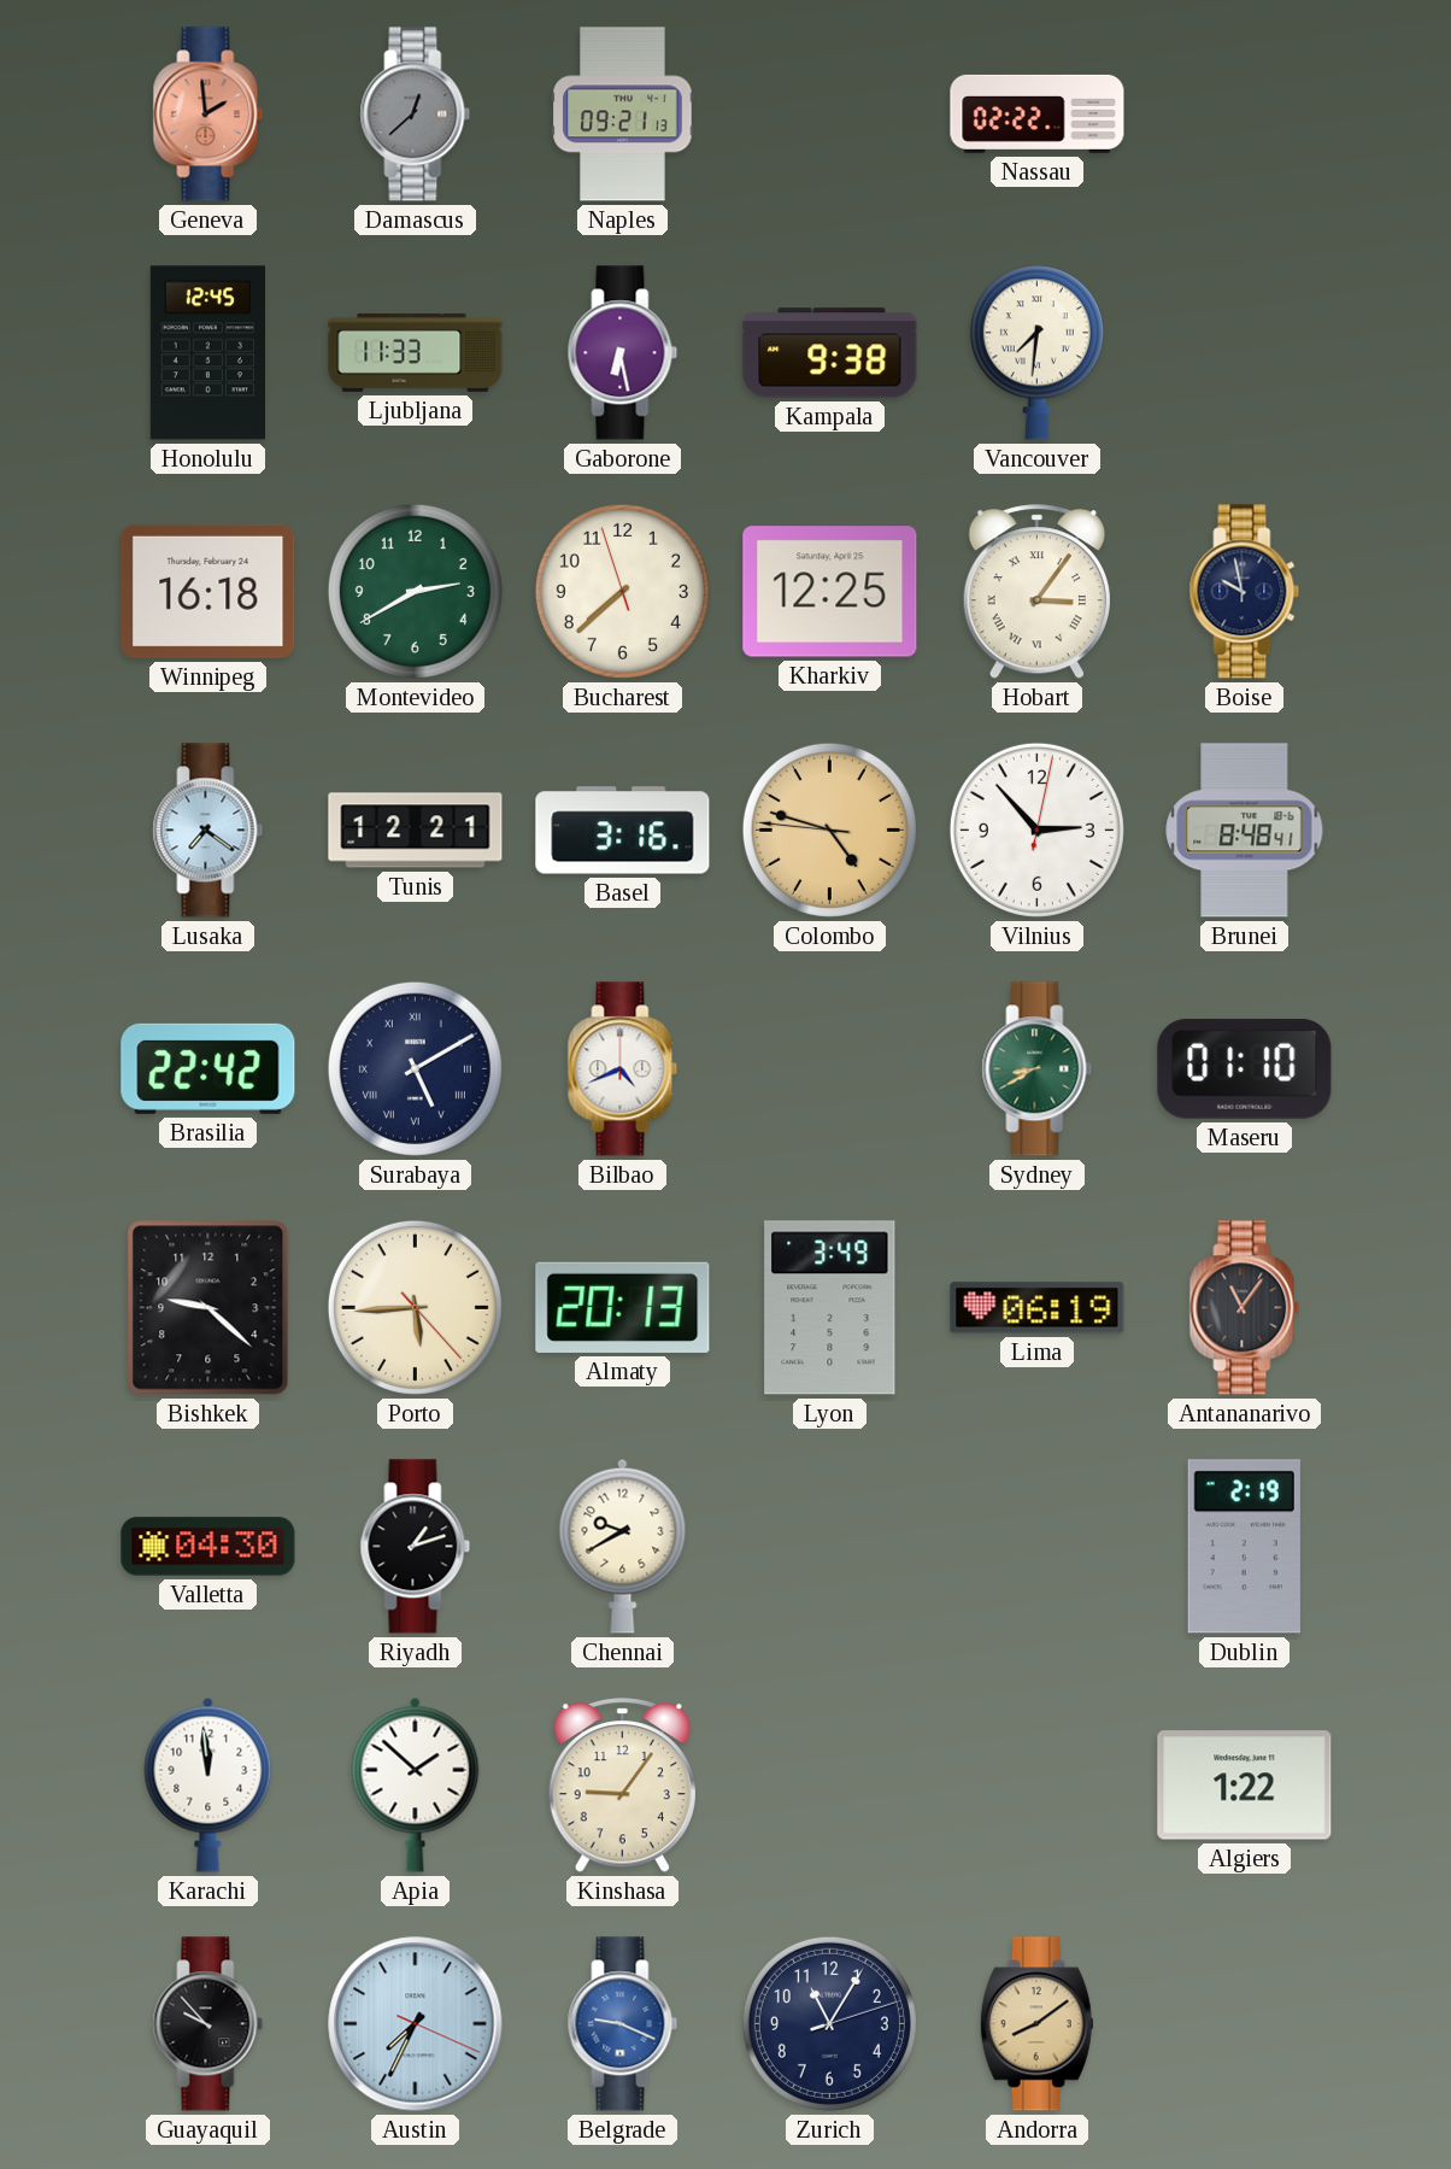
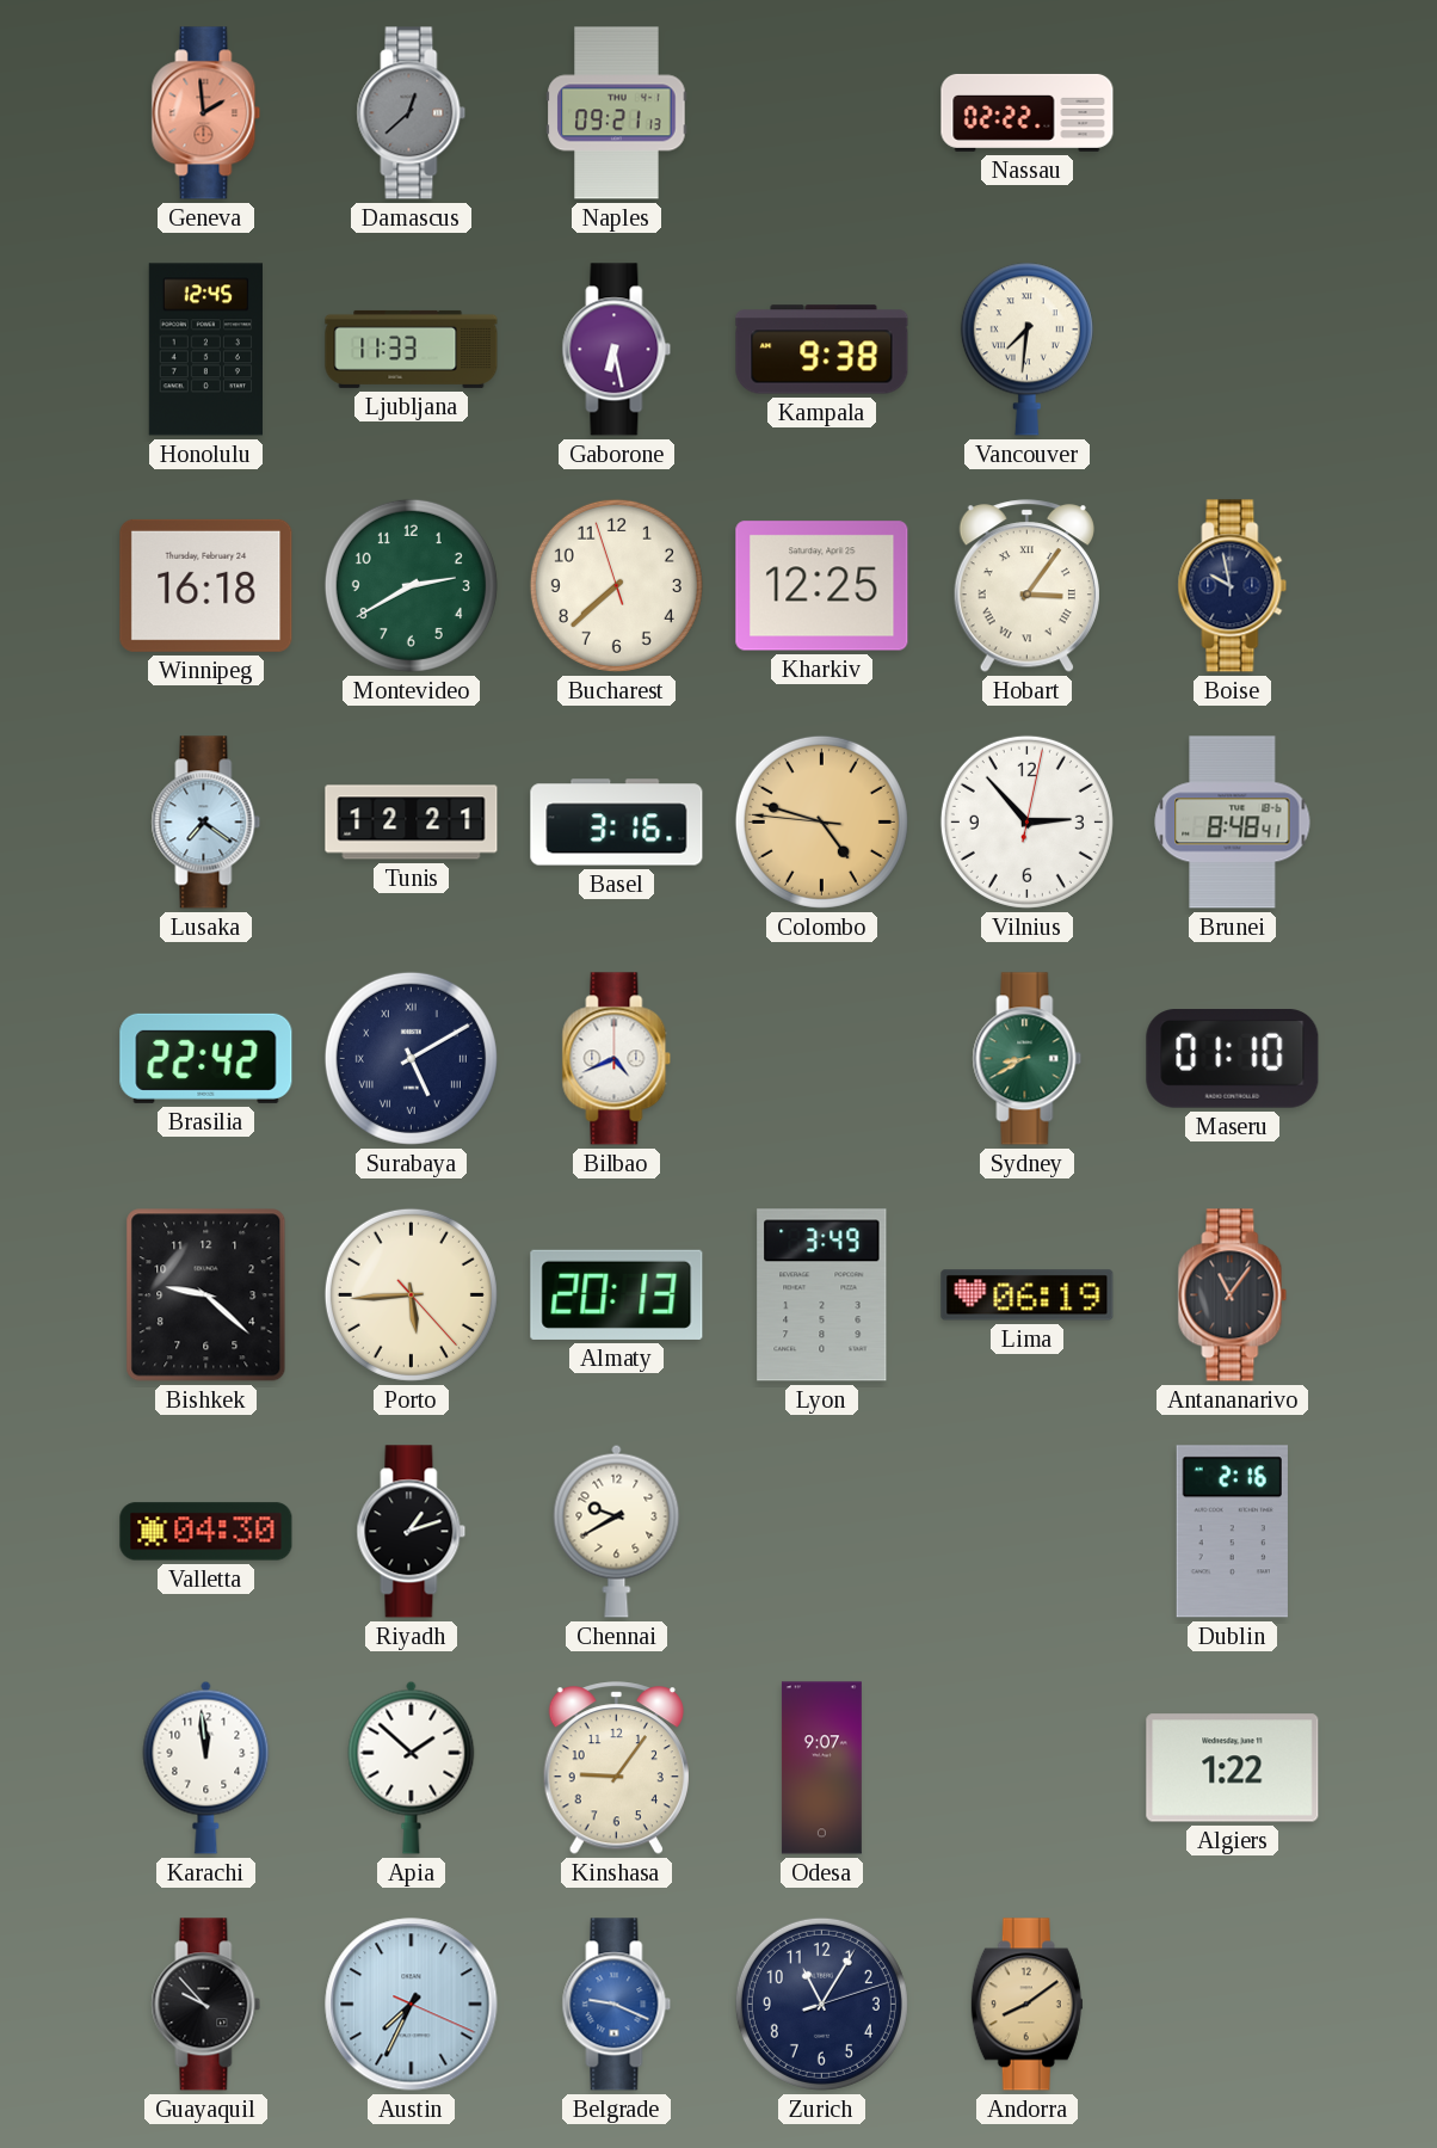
Dublin: 2:19 -> 2:16
Odesa: none -> 9:07
